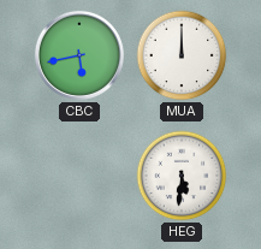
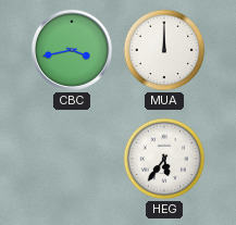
CBC: 5:43 -> 3:43
HEG: 5:31 -> 5:36
